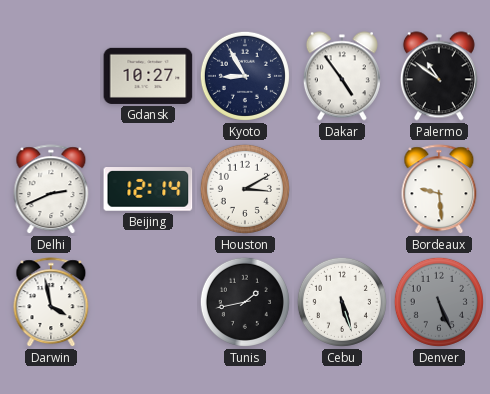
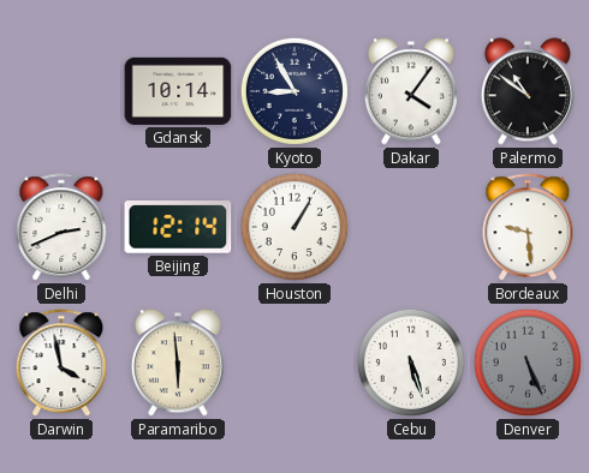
Gdansk: 10:27 -> 10:14
Dakar: 4:54 -> 4:06
Houston: 3:10 -> 1:05
Paramaribo: none -> 5:59
Tunis: 1:43 -> none
